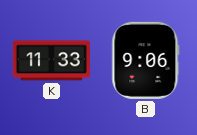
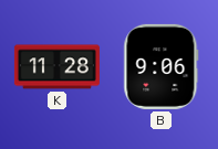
K: 11:33 -> 11:28
